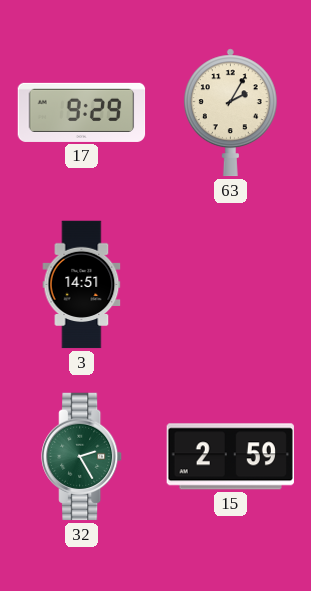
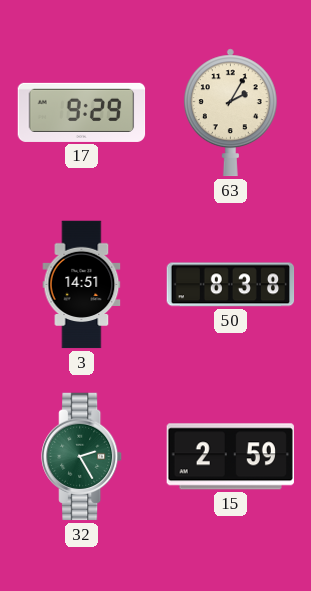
50: none -> 8:38
